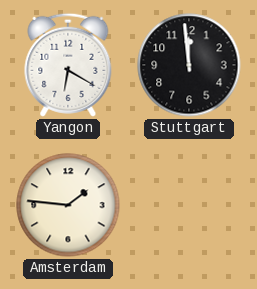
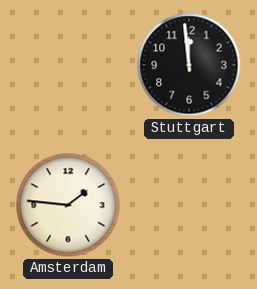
Yangon: 6:20 -> none
